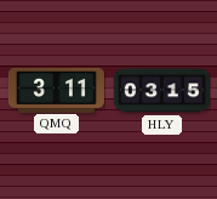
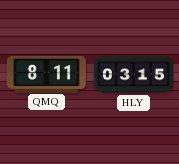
QMQ: 3:11 -> 8:11
